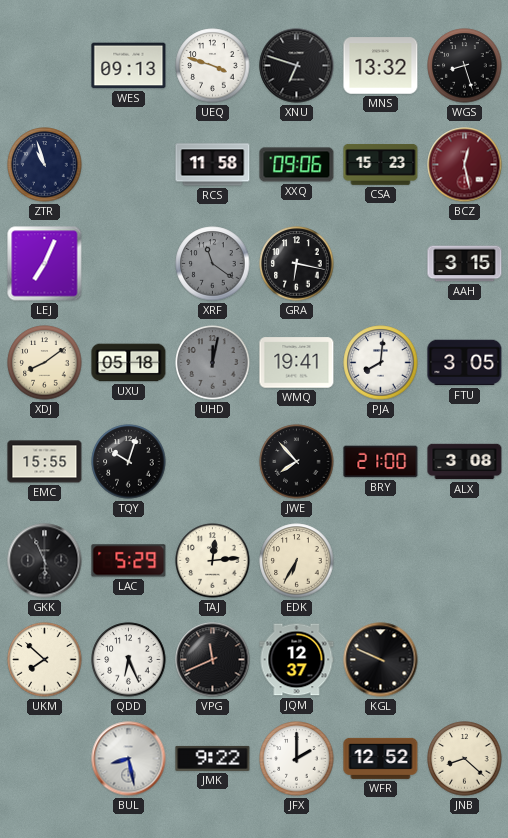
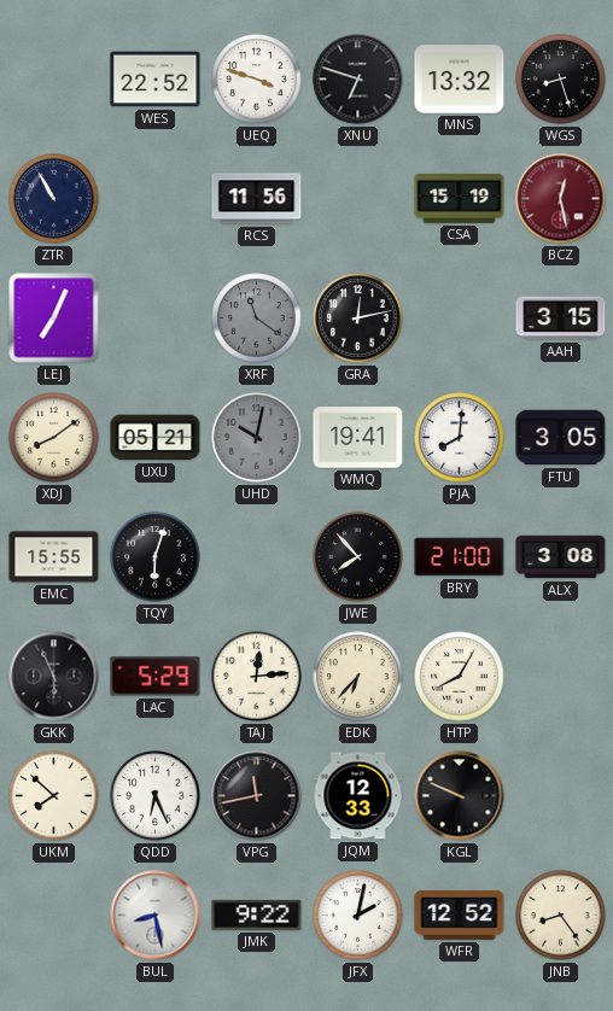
WES: 09:13 -> 22:52
ZTR: 10:57 -> 10:55
RCS: 11:58 -> 11:56
XXQ: 09:06 -> none
CSA: 15:23 -> 15:19
GRA: 6:17 -> 12:13
UXU: 05:18 -> 05:21
UHD: 12:02 -> 10:02
TQY: 10:03 -> 6:03
EDK: 6:35 -> 6:37
HTP: none -> 8:05
VPG: 11:41 -> 11:43
JQM: 12:37 -> 12:33
JFX: 2:00 -> 2:02
JNB: 8:22 -> 8:24
